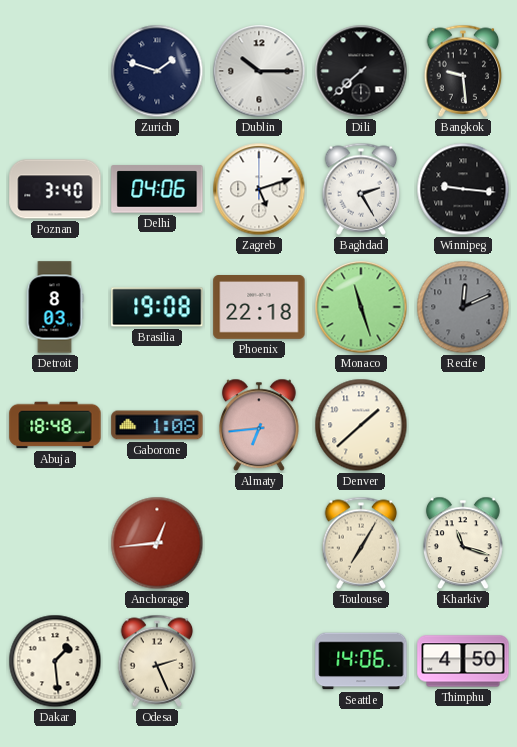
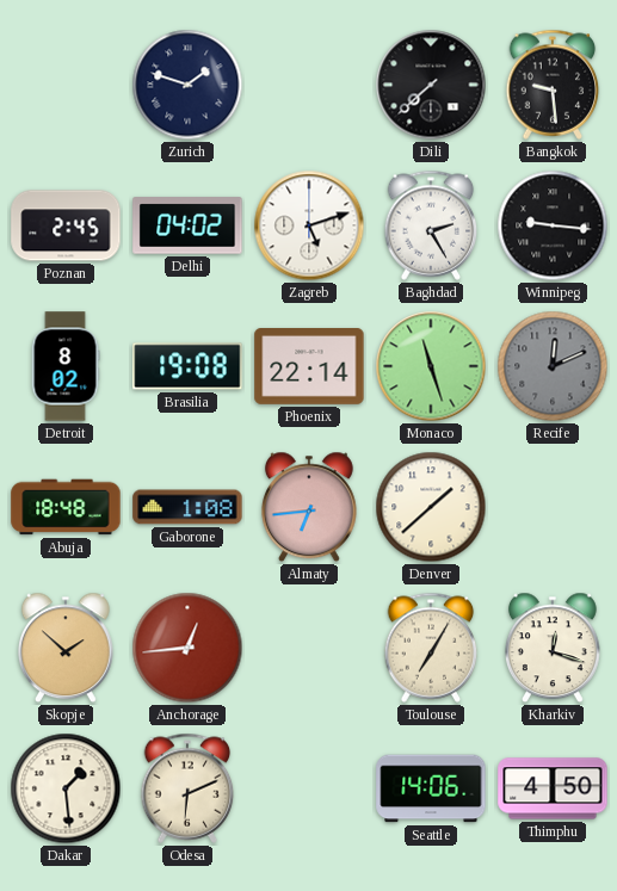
Dublin: 10:15 -> none
Poznan: 3:40 -> 2:45
Delhi: 04:06 -> 04:02
Detroit: 8:03 -> 8:02
Phoenix: 22:18 -> 22:14
Skopje: none -> 1:52
Kharkiv: 11:18 -> 12:18
Odesa: 2:26 -> 6:11
